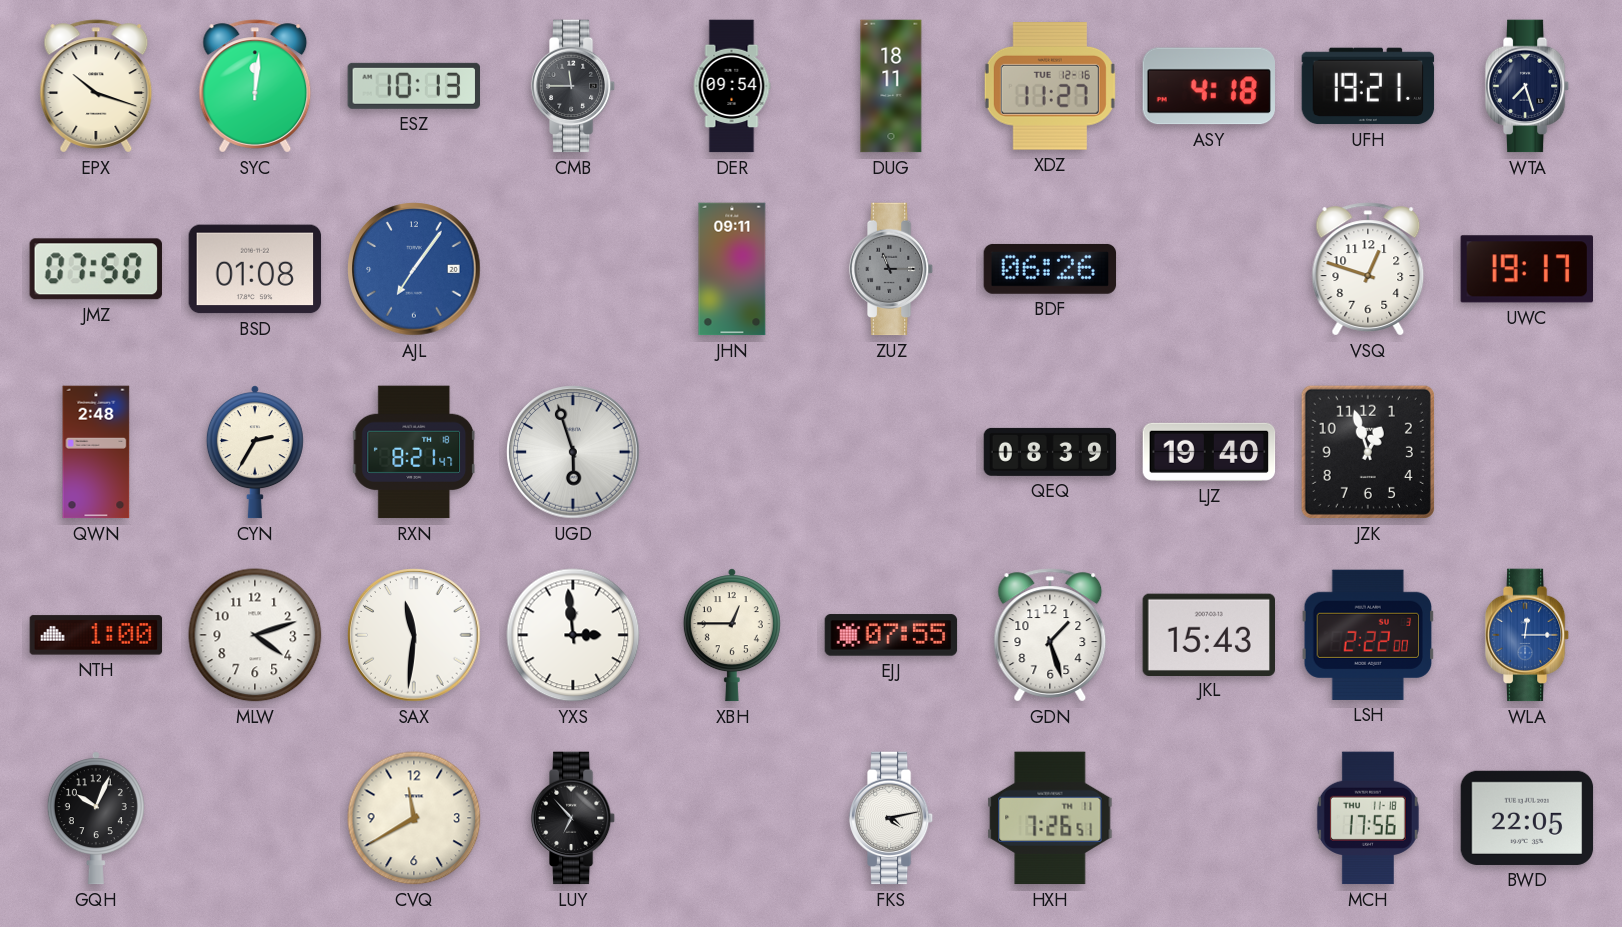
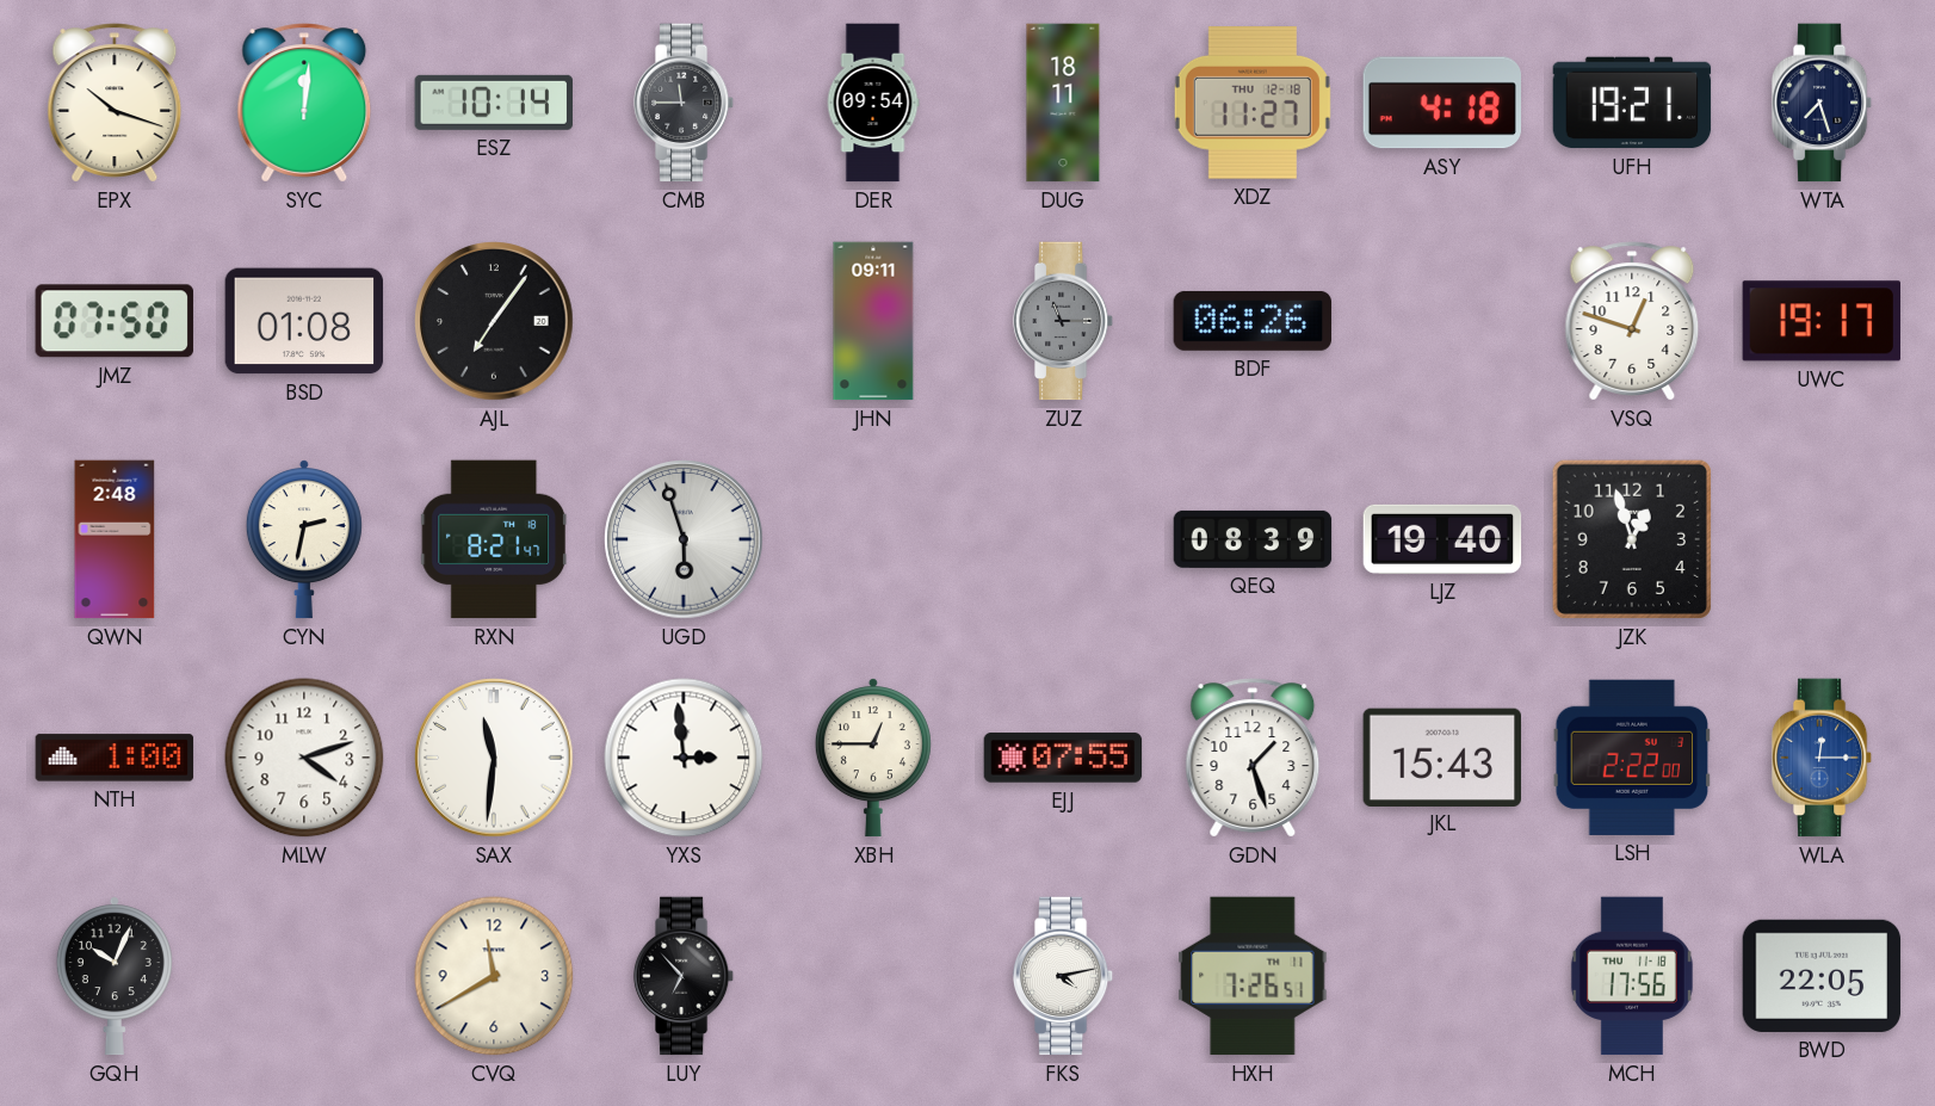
ESZ: 10:13 -> 10:14
XDZ date: TUE 12-16 -> THU 12-18
AJL dial: blue -> black
CYN: 2:35 -> 2:32
